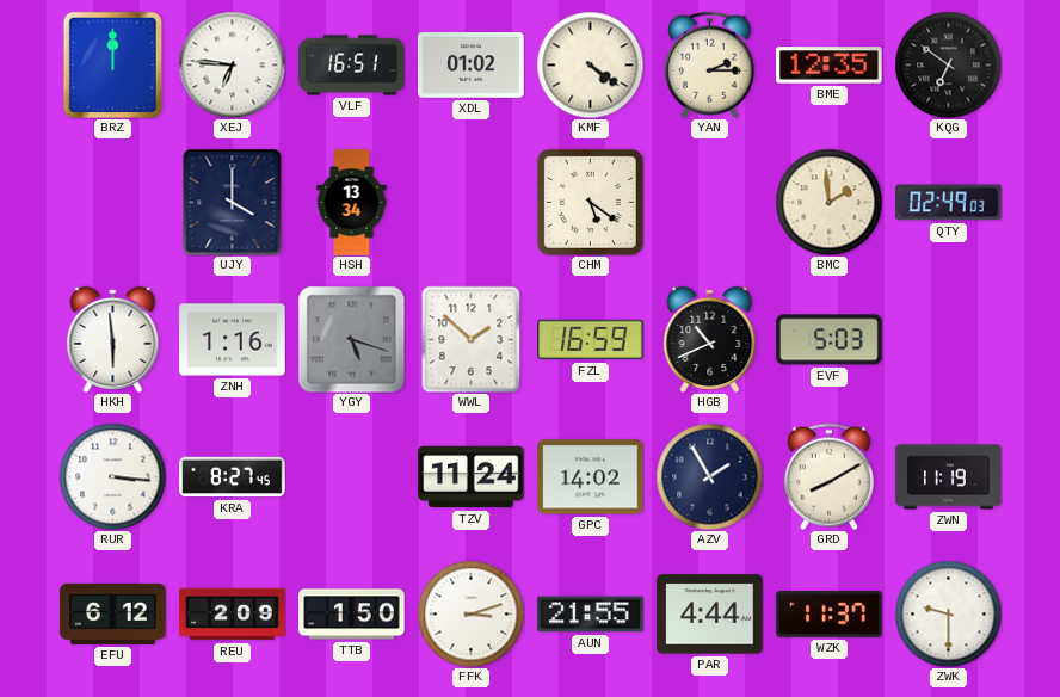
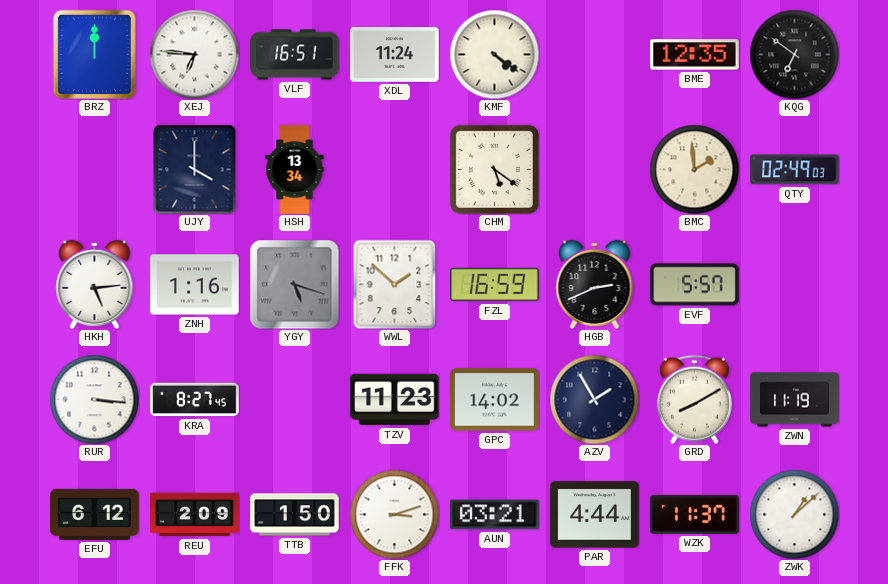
XDL: 01:02 -> 11:24
YAN: 2:15 -> none
HKH: 5:59 -> 5:14
HGB: 10:41 -> 2:41
EVF: 5:03 -> 5:57
TZV: 11:24 -> 11:23
AUN: 21:55 -> 03:21
ZWK: 9:30 -> 1:08
